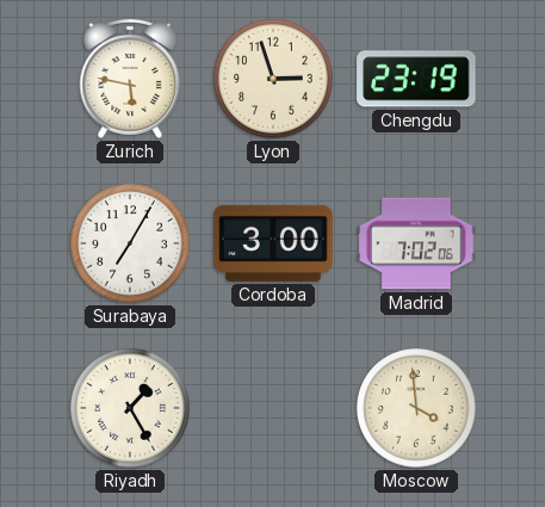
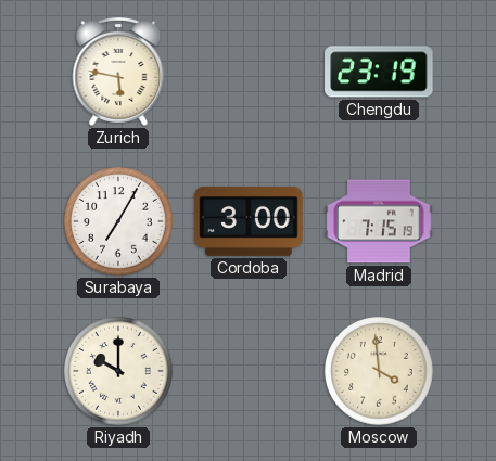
Lyon: 2:57 -> none
Madrid: 7:02 -> 7:15
Riyadh: 1:25 -> 10:00
